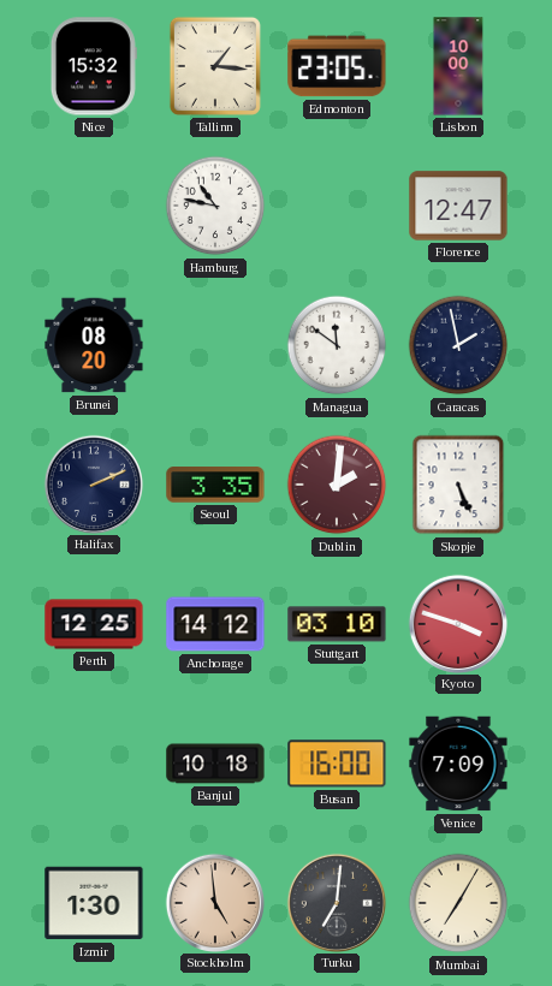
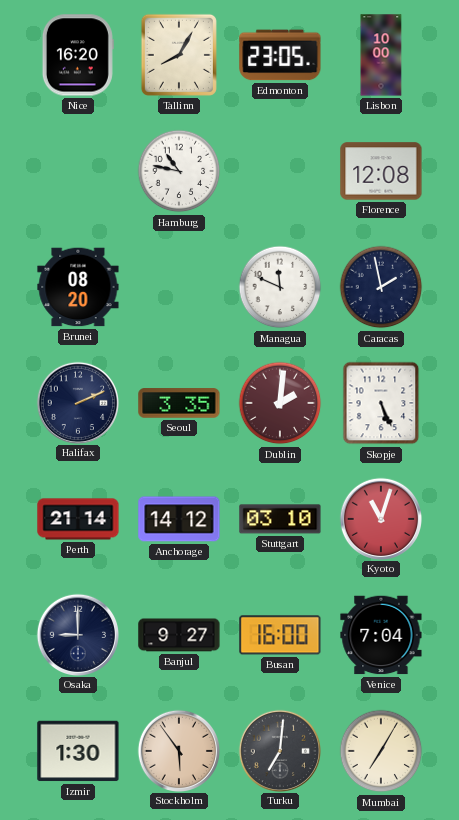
Nice: 15:32 -> 16:20
Tallinn: 1:16 -> 8:05
Florence: 12:47 -> 12:08
Managua: 11:51 -> 11:49
Perth: 12:25 -> 21:14
Kyoto: 3:48 -> 11:03
Osaka: none -> 9:00
Banjul: 10:18 -> 9:27
Venice: 7:09 -> 7:04
Stockholm: 4:59 -> 5:54
